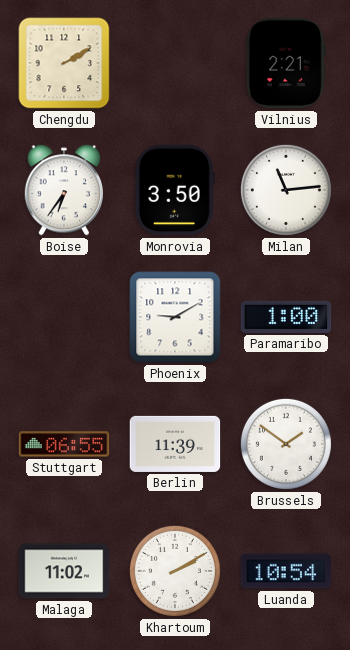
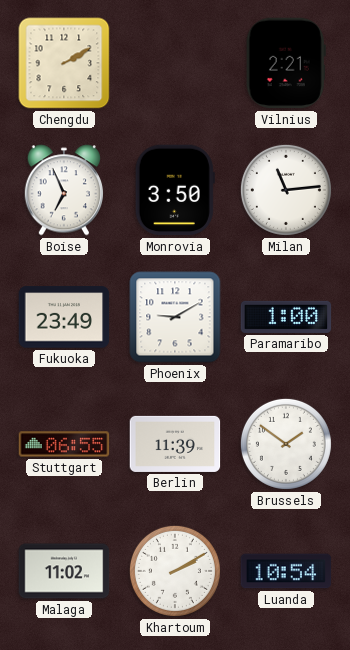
Boise: 6:36 -> 6:56
Fukuoka: none -> 23:49
